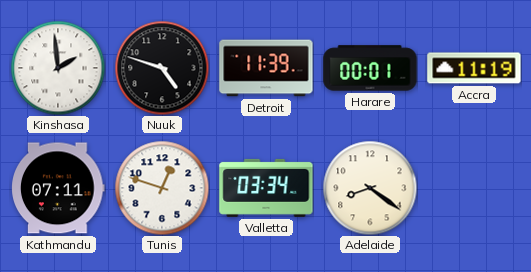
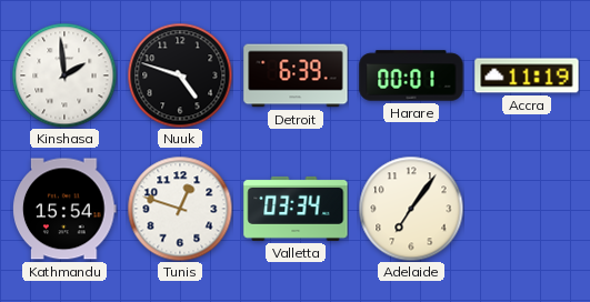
Detroit: 11:39 -> 6:39
Kathmandu: 07:11 -> 15:54
Adelaide: 8:21 -> 7:06
